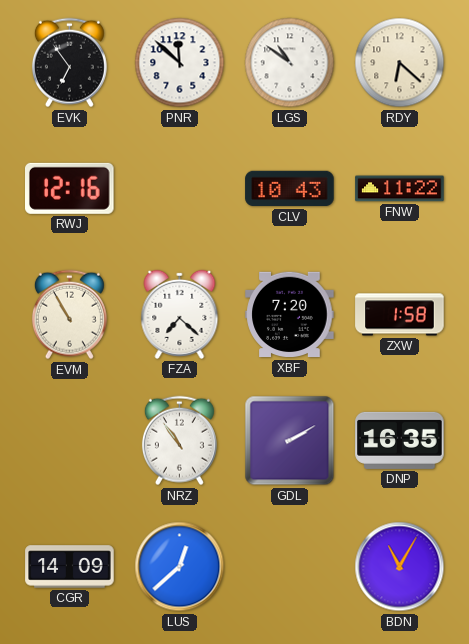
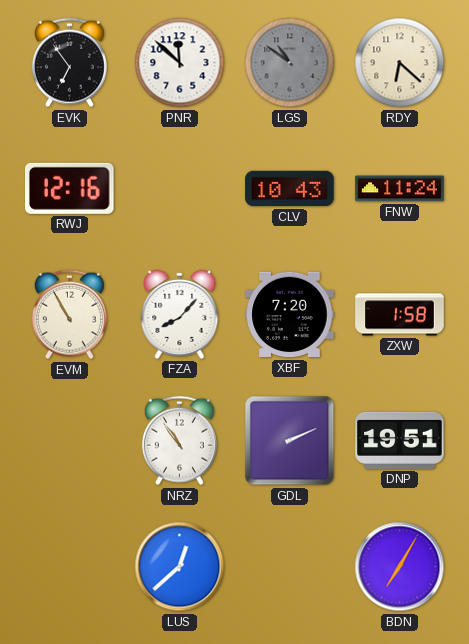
LGS dial: white -> grey
FNW: 11:22 -> 11:24
FZA: 7:22 -> 8:07
GDL: 2:10 -> 2:11
DNP: 16:35 -> 19:51
CGR: 14:09 -> none
BDN: 11:05 -> 7:05
